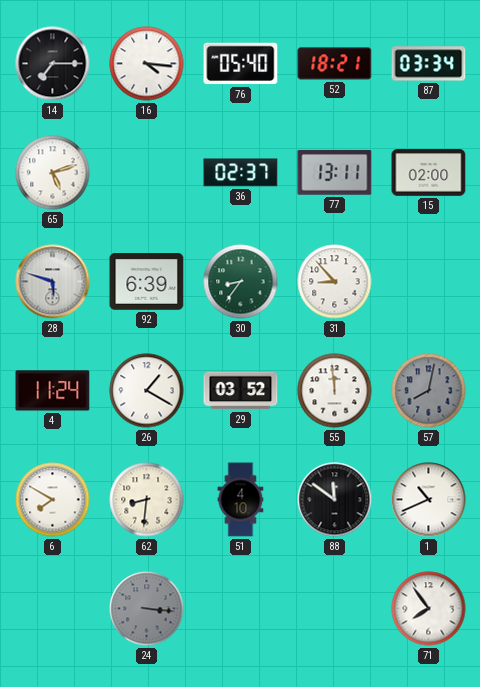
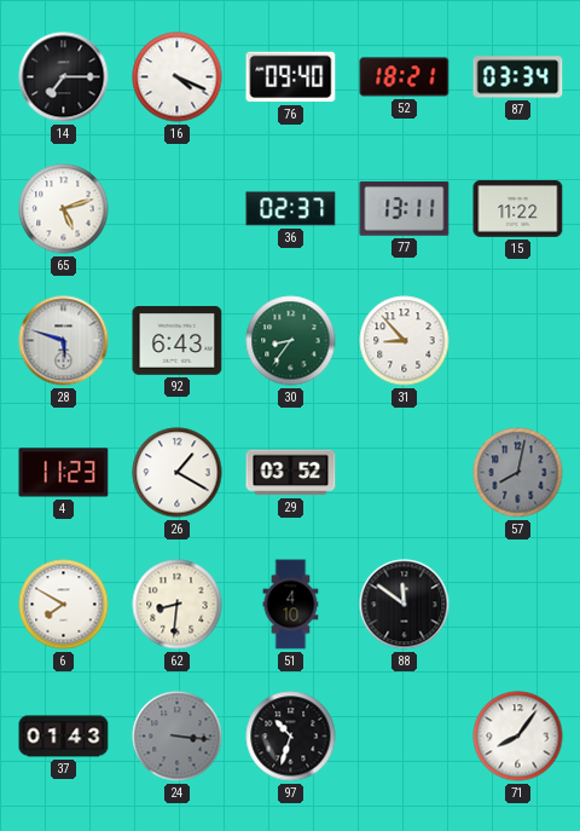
16: 4:16 -> 4:19
76: 05:40 -> 09:40
15: 02:00 -> 11:22
92: 6:39 -> 6:43
4: 11:24 -> 11:23
55: 11:59 -> none
1: 10:41 -> none
37: none -> 01:43
97: none -> 10:33
71: 7:54 -> 8:06
